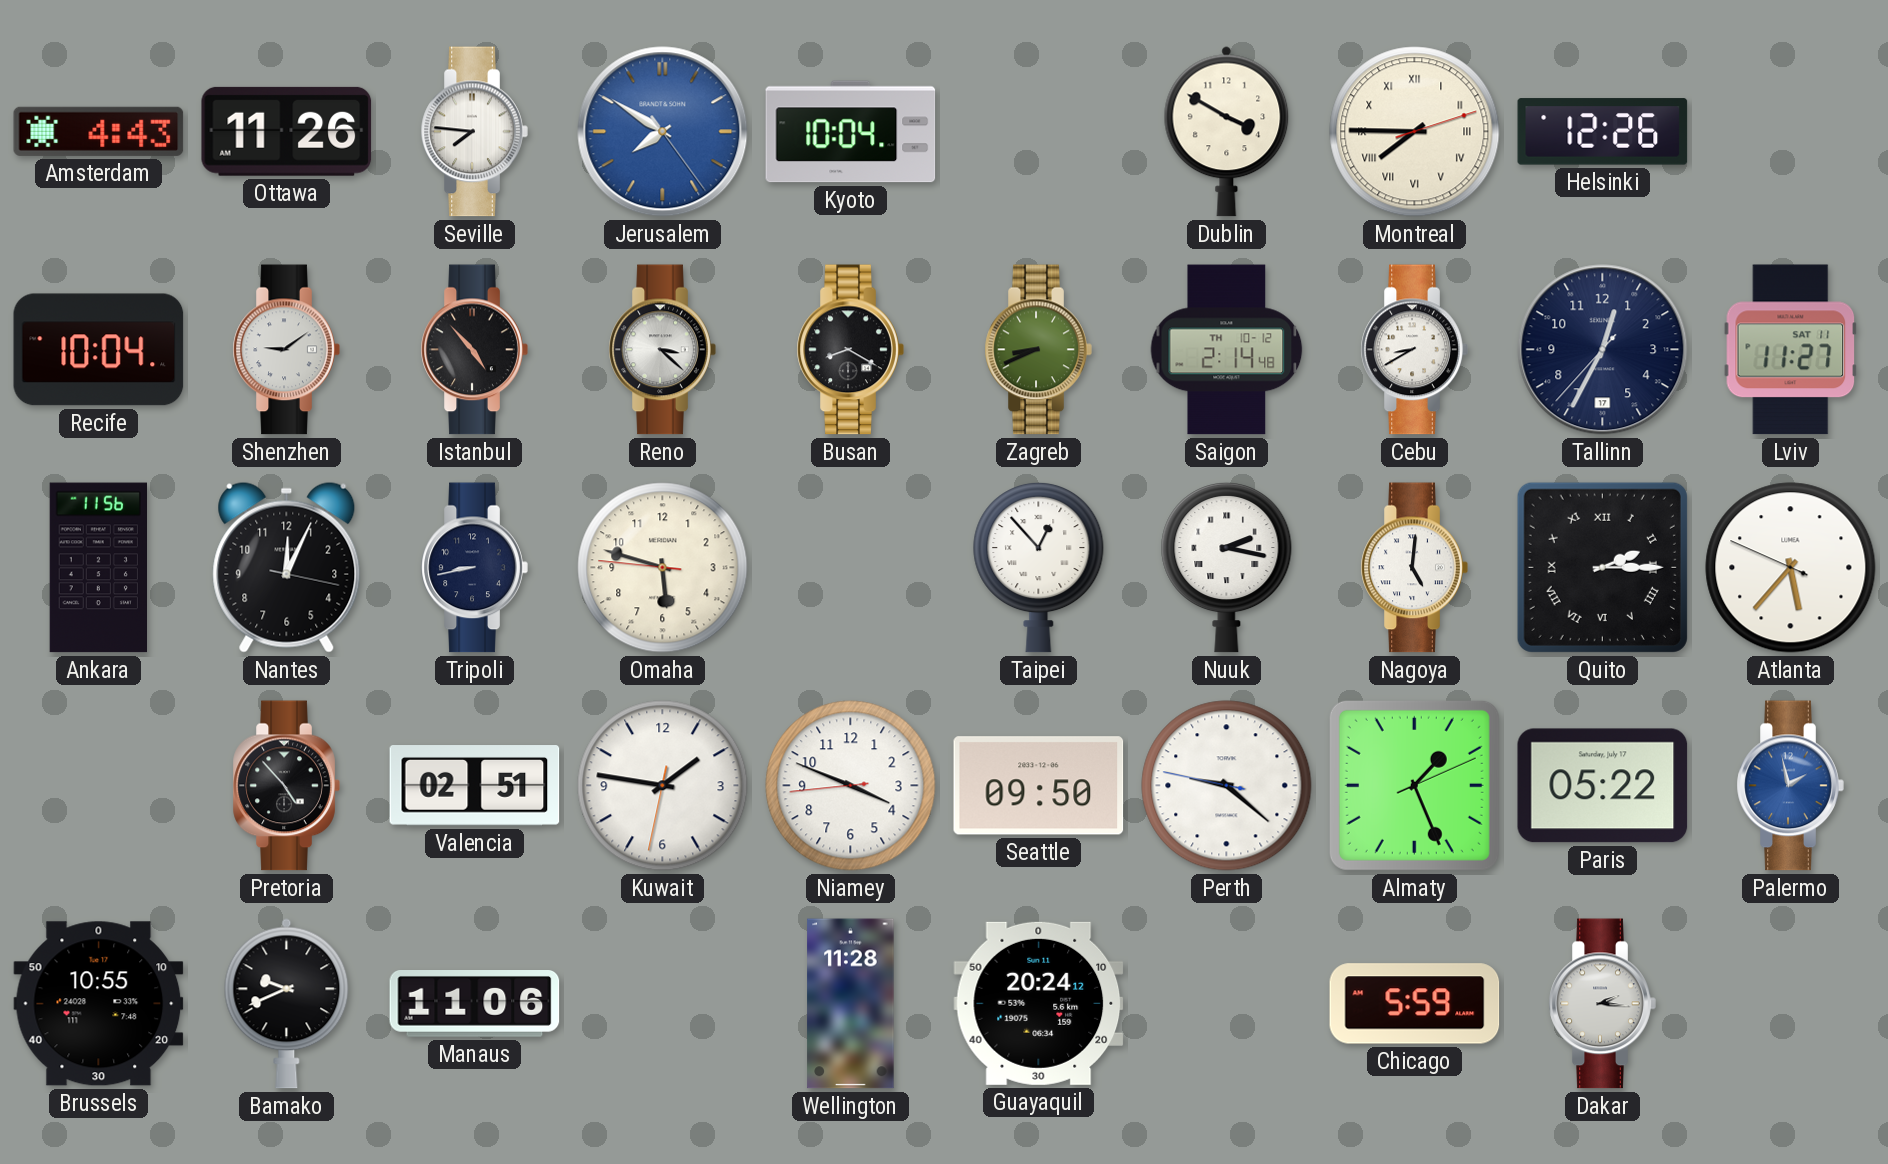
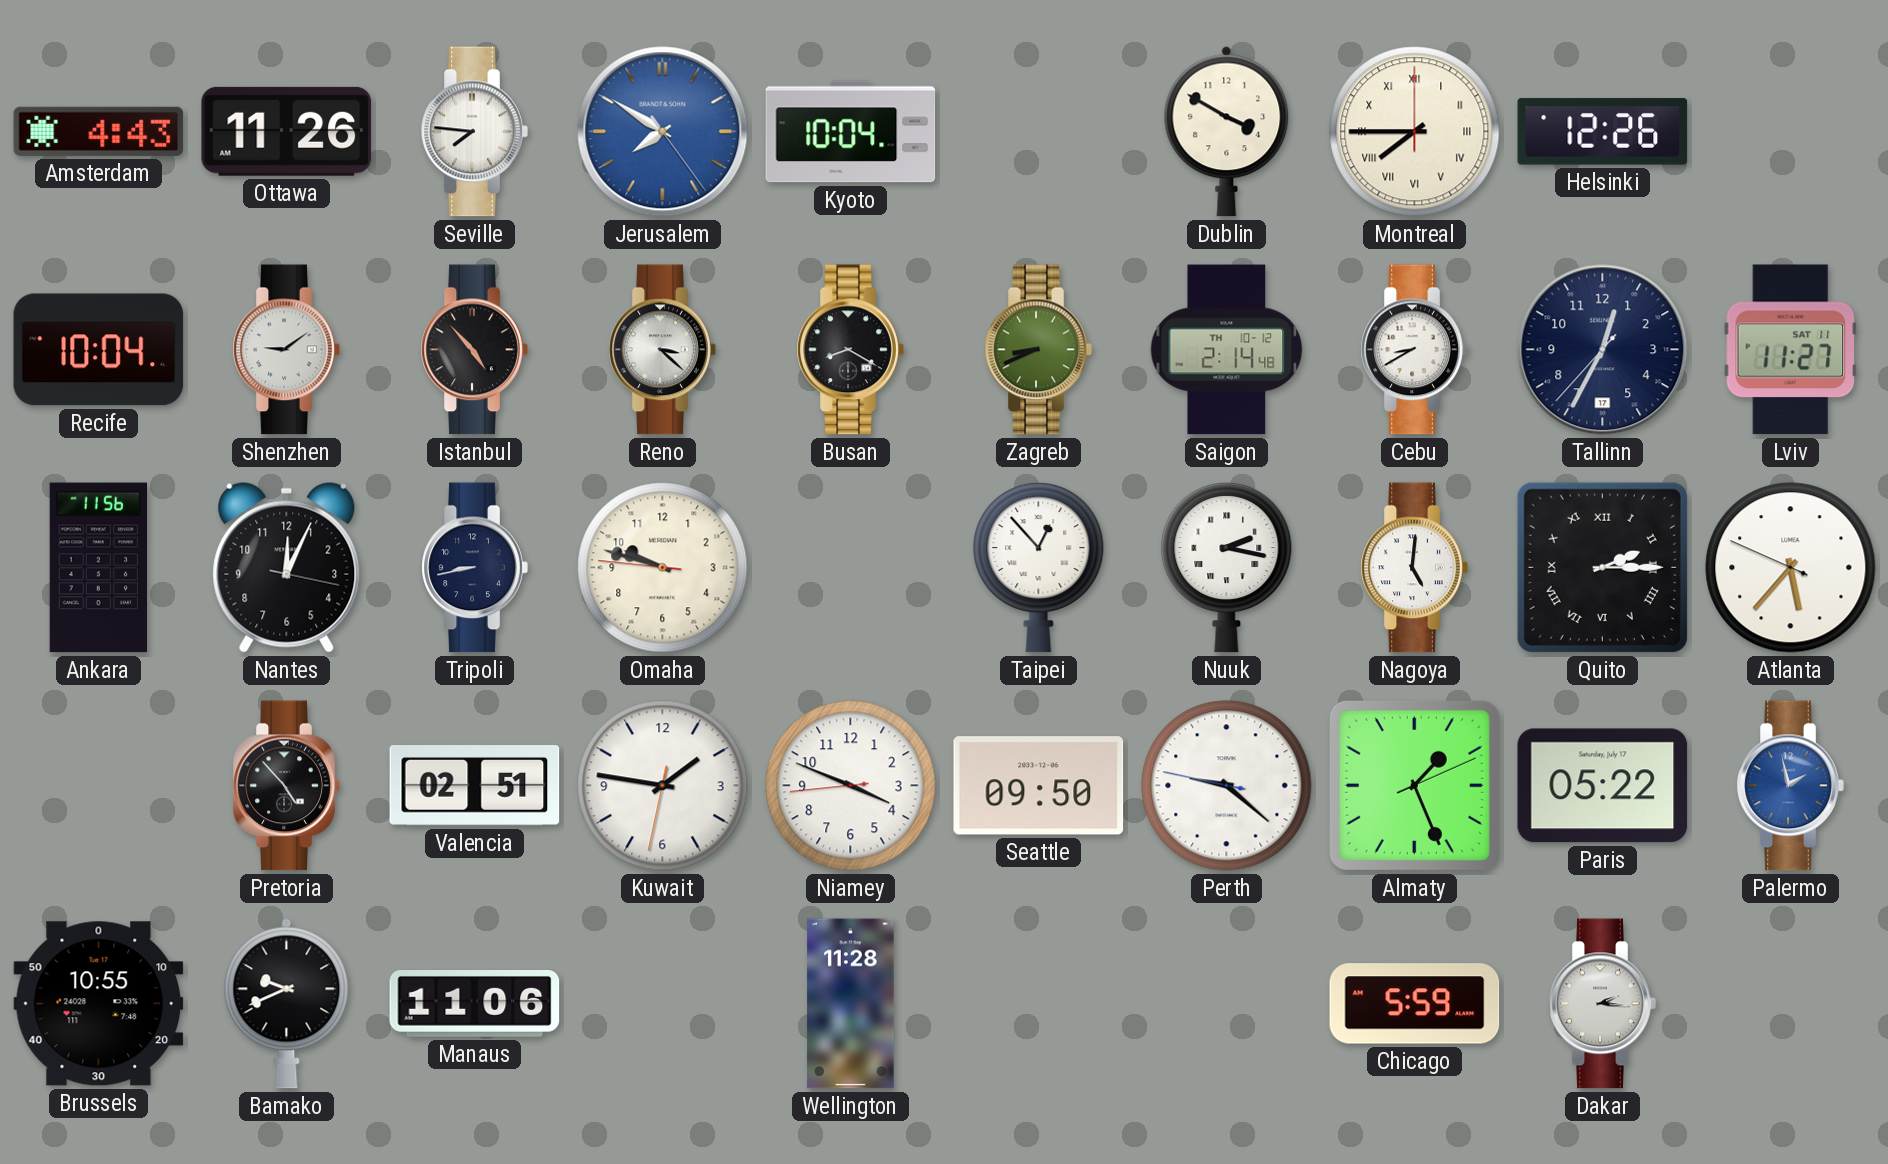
Montreal: 7:45:12 -> 7:45:00
Omaha: 5:47 -> 9:47
Guayaquil: 20:24 -> none
